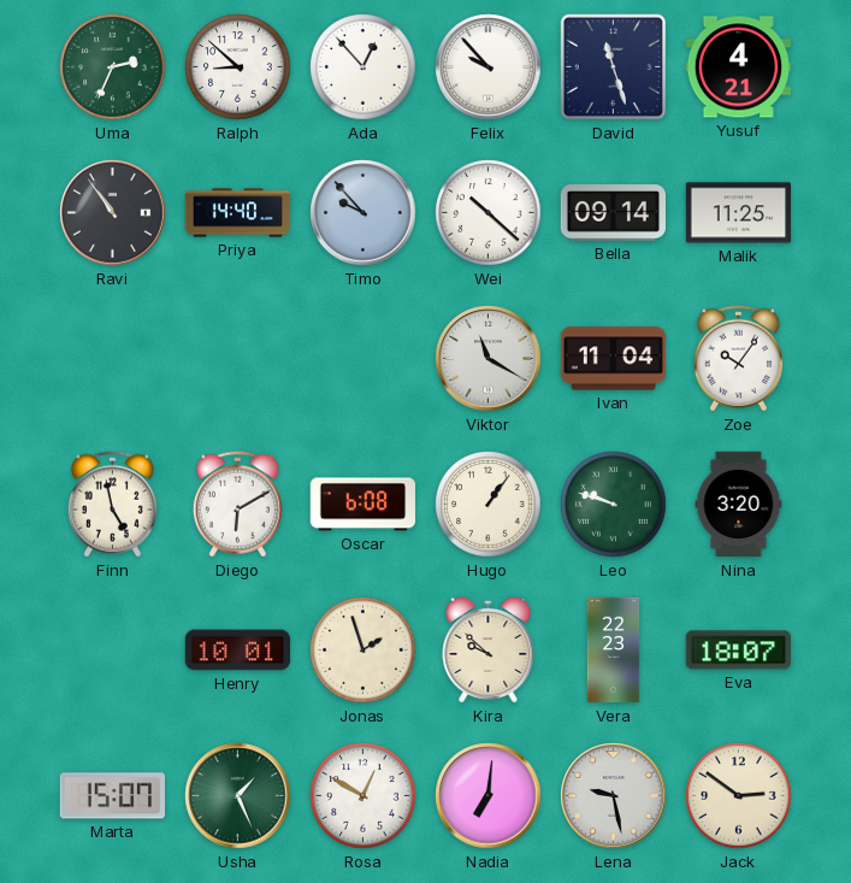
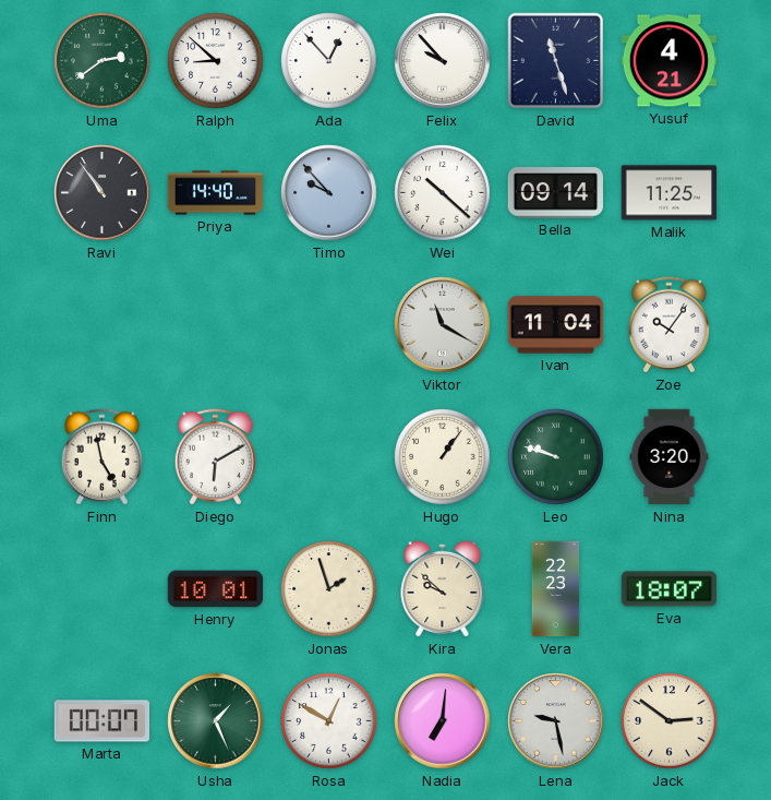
Uma: 2:34 -> 2:39
Oscar: 6:08 -> none
Marta: 15:07 -> 00:07
